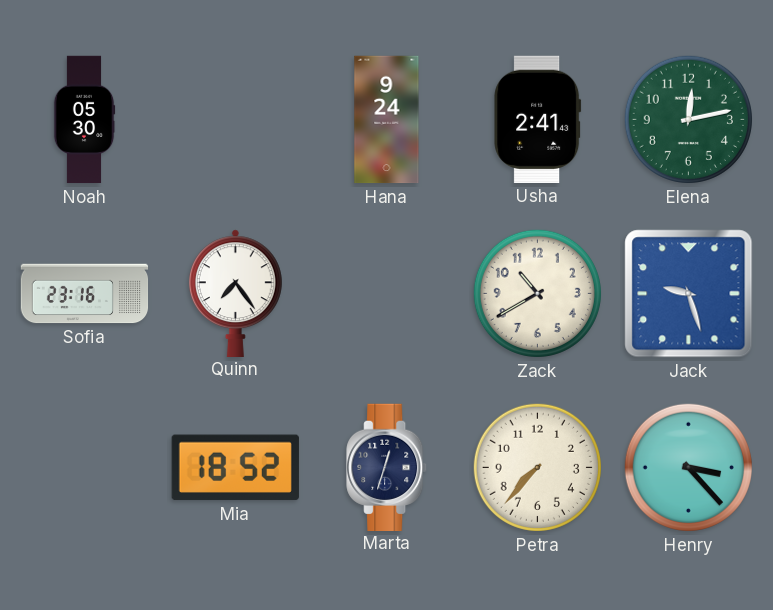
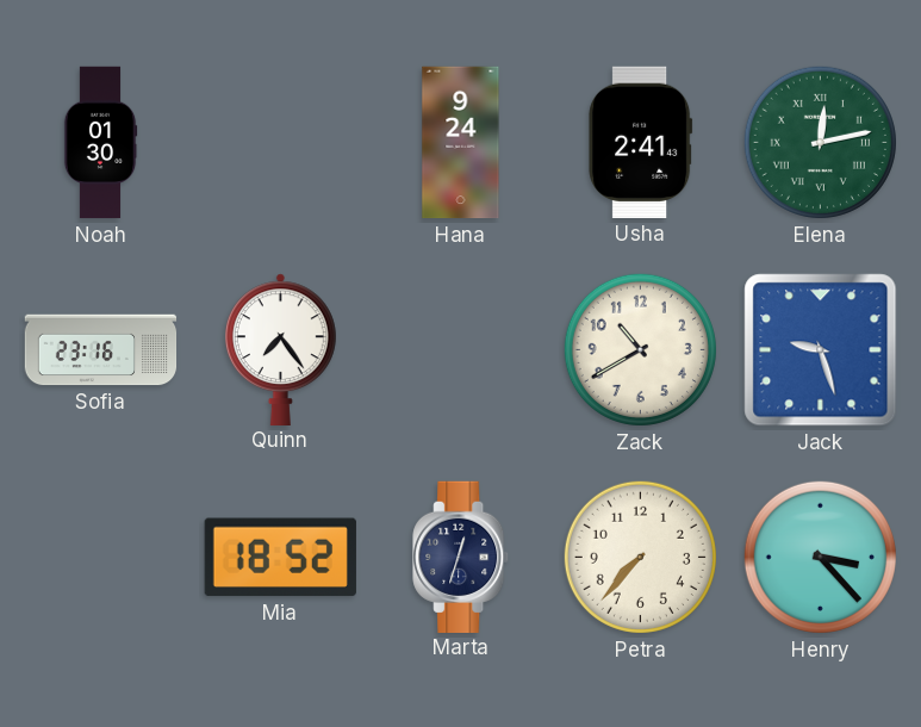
Noah: 05:30 -> 01:30
Elena numerals: Arabic -> Roman
